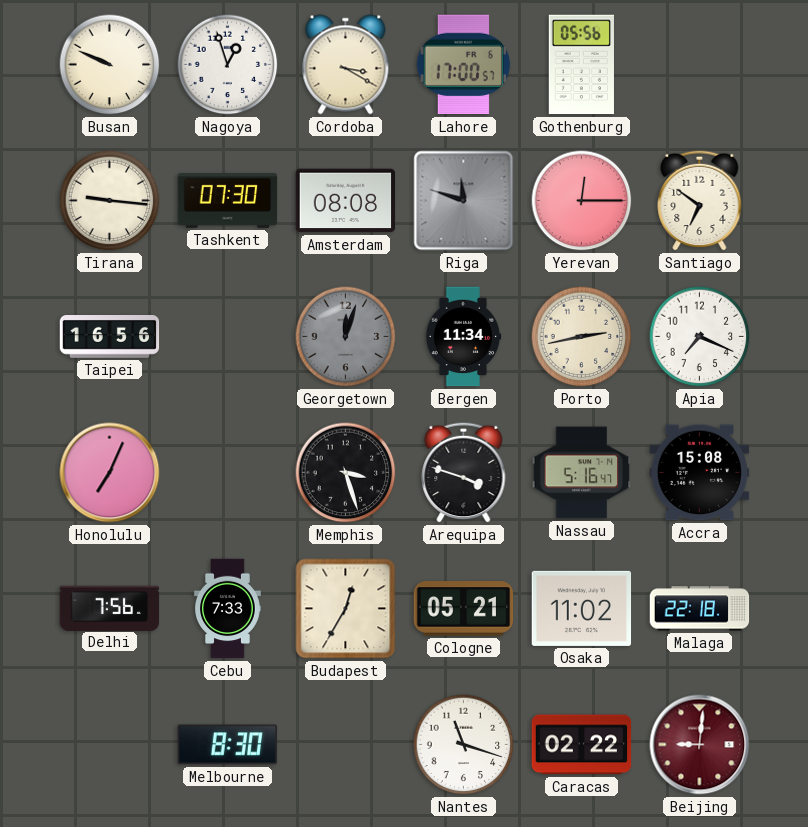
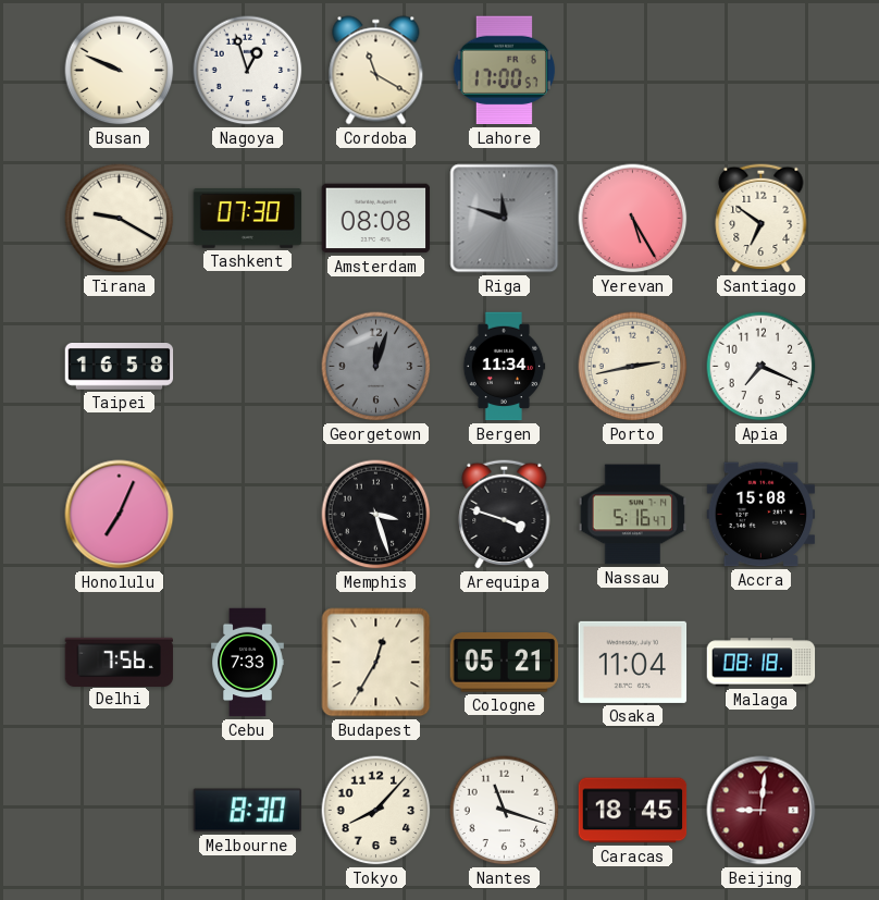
Cordoba: 3:20 -> 11:20
Gothenburg: 05:56 -> none
Tirana: 9:16 -> 9:20
Yerevan: 12:15 -> 5:25
Taipei: 16:56 -> 16:58
Osaka: 11:02 -> 11:04
Malaga: 22:18 -> 08:18
Tokyo: none -> 8:07
Caracas: 02:22 -> 18:45
